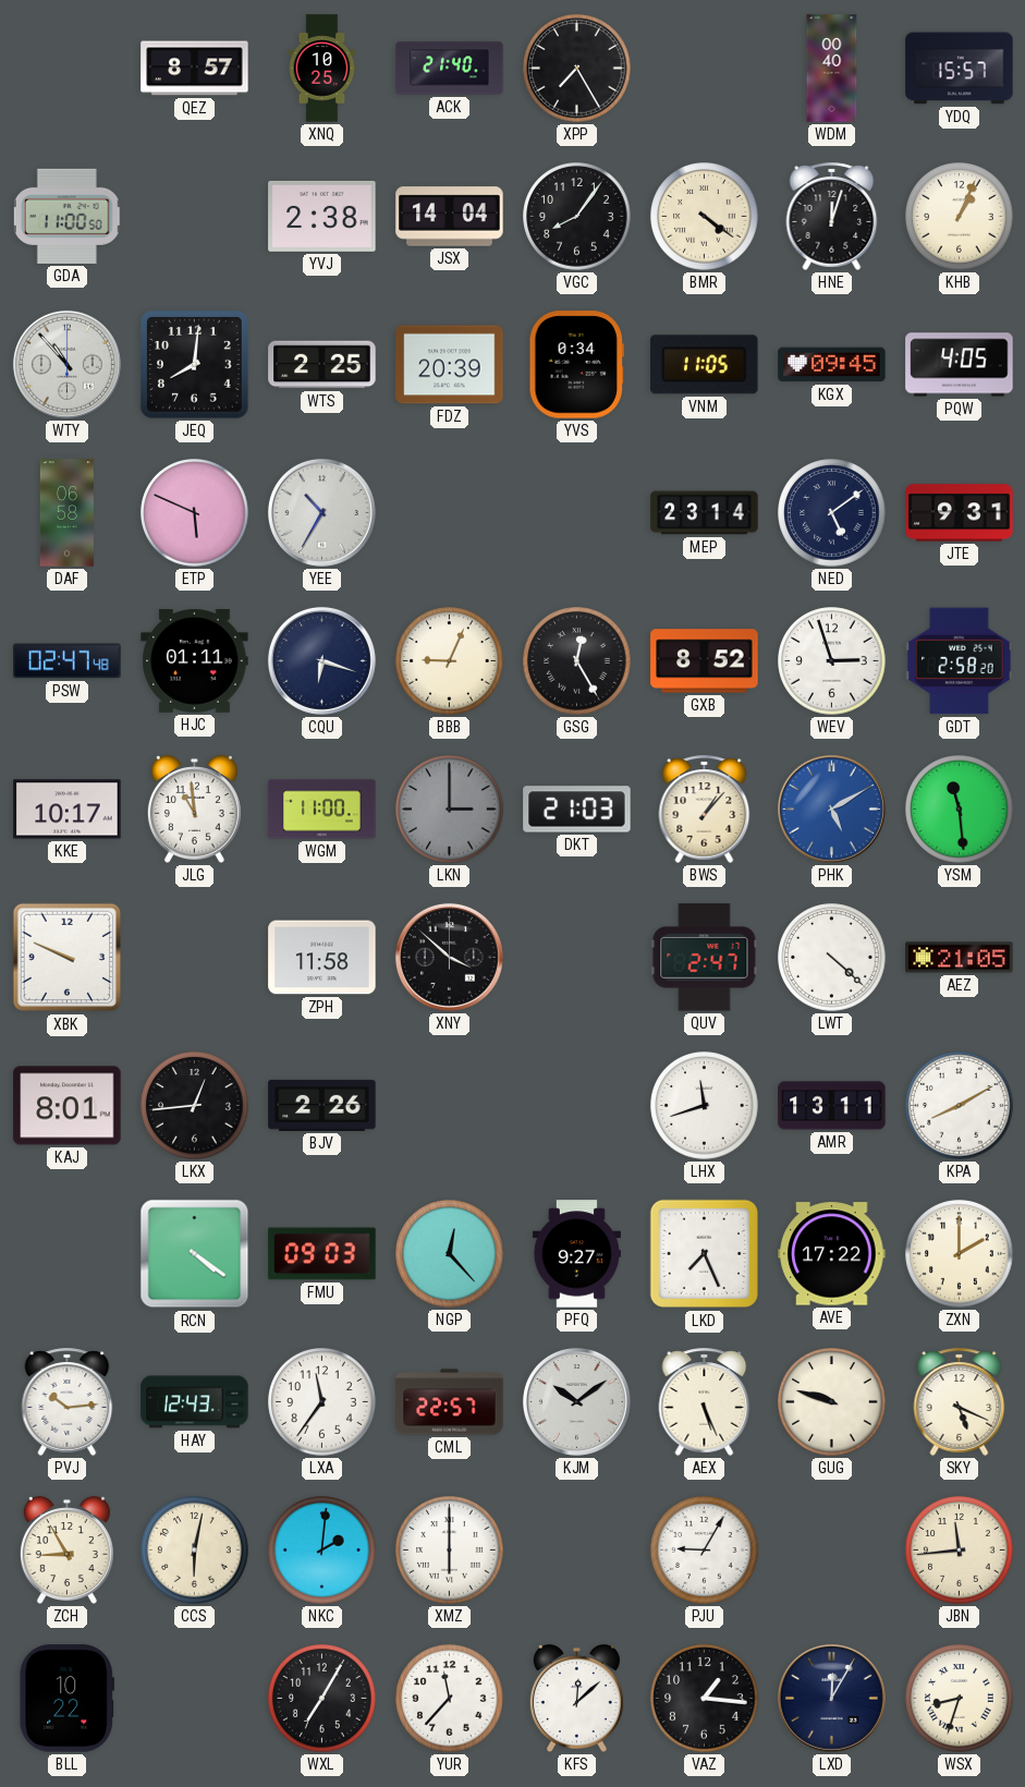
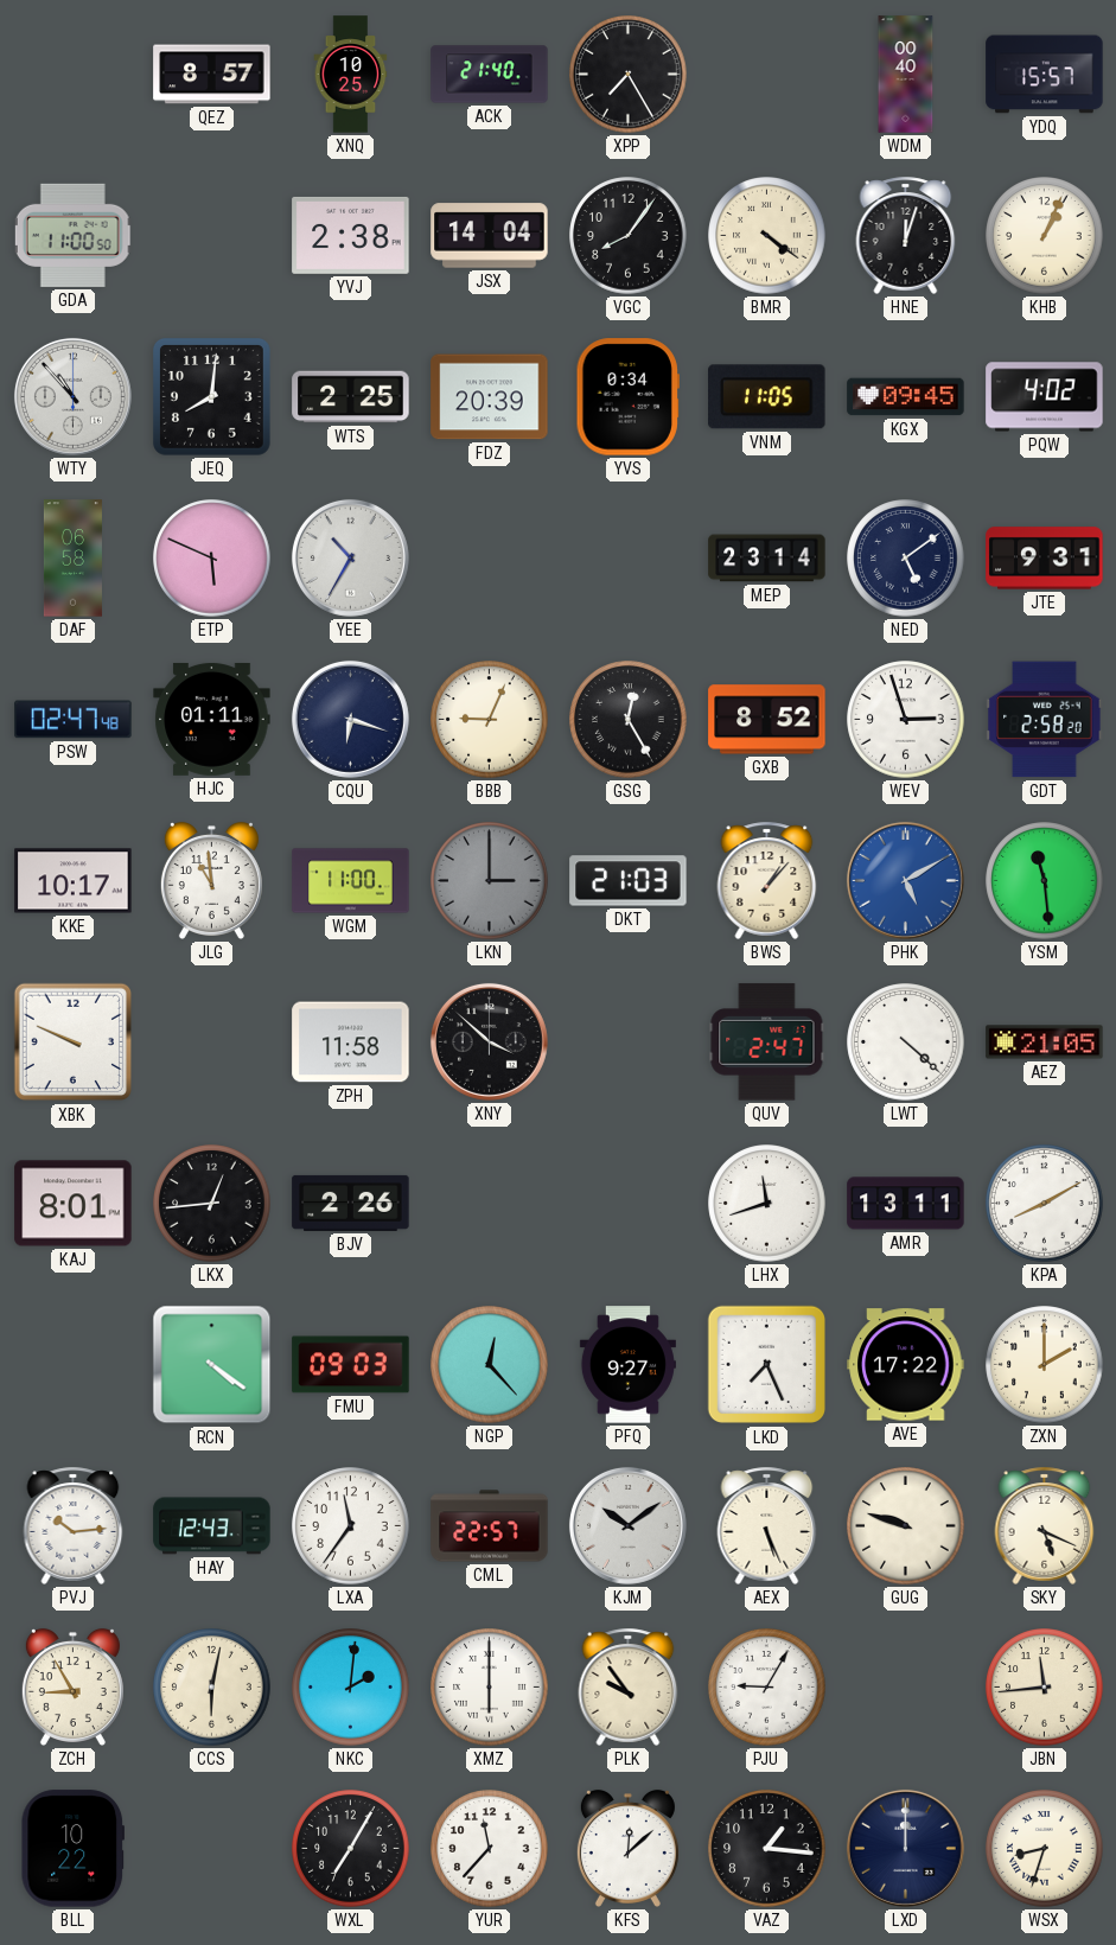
PQW: 4:05 -> 4:02
PLK: none -> 9:54
LXD: 12:05 -> 12:00
